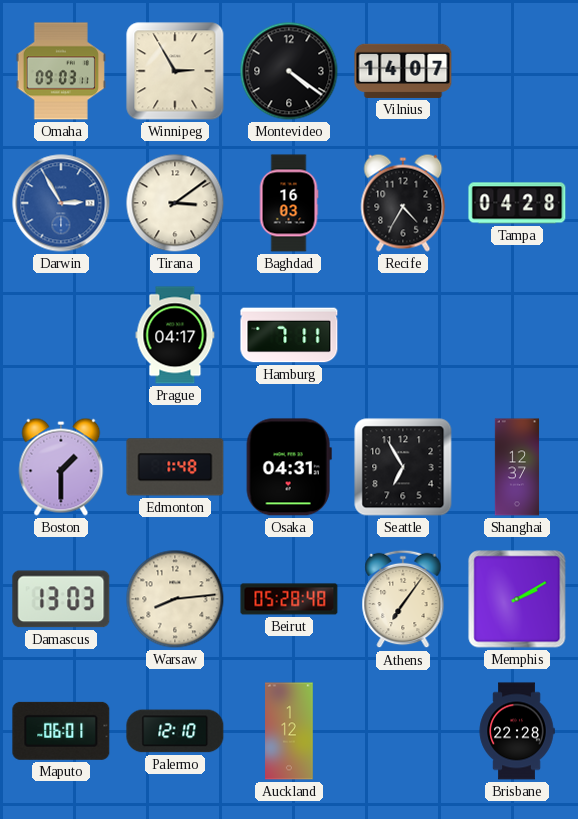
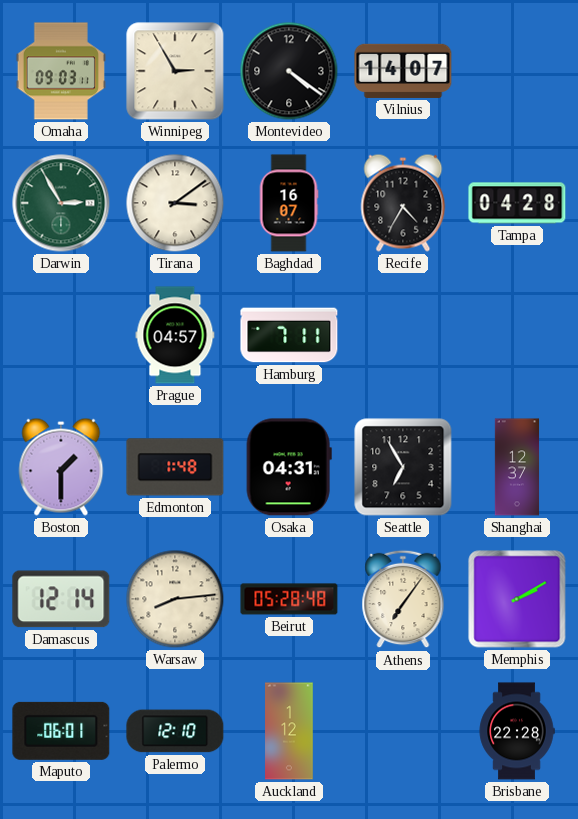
Darwin dial: blue -> green
Baghdad: 16:03 -> 16:07
Prague: 04:17 -> 04:57
Damascus: 13:03 -> 12:14
